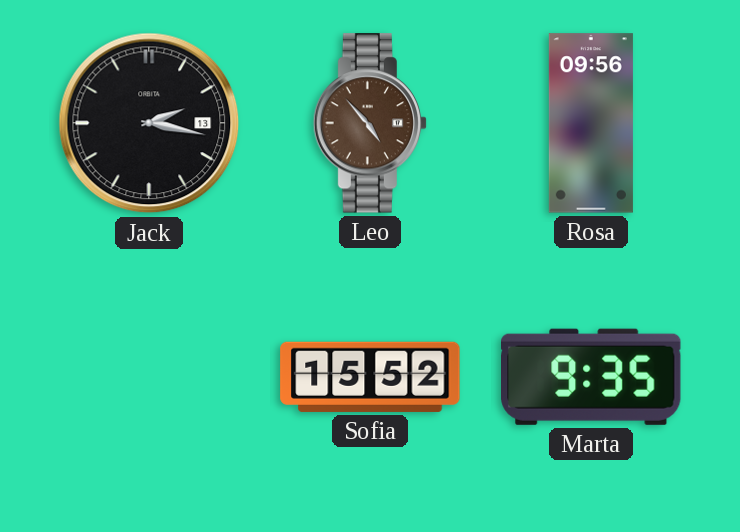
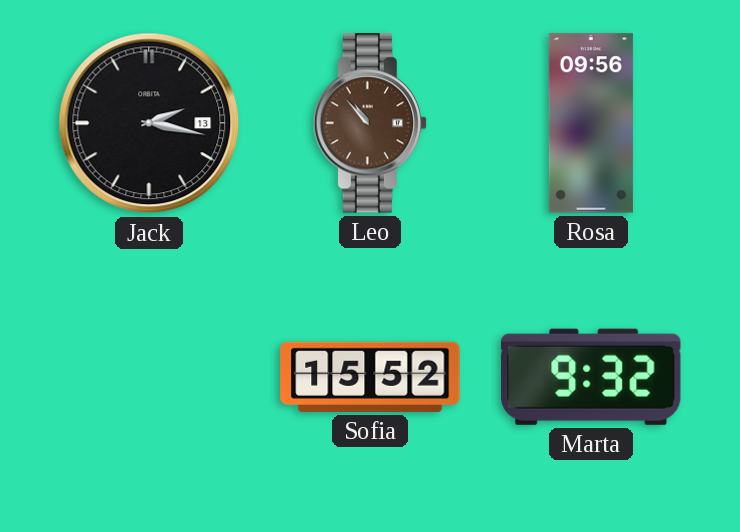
Leo: 4:53 -> 10:53
Marta: 9:35 -> 9:32
